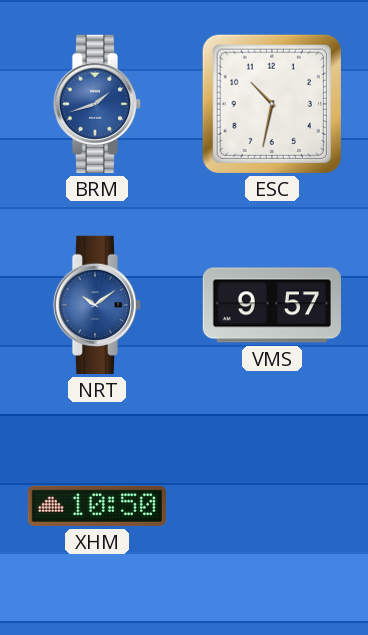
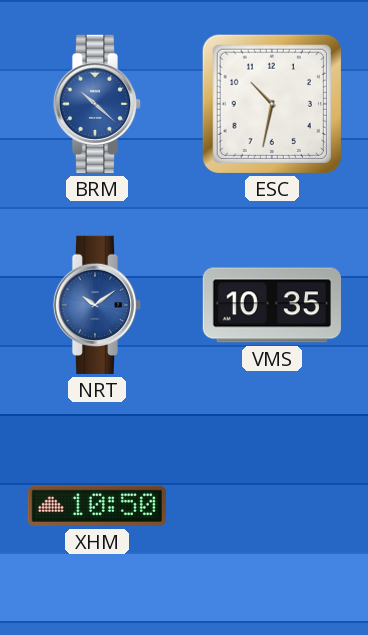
BRM: 1:42 -> 10:22
VMS: 9:57 -> 10:35
